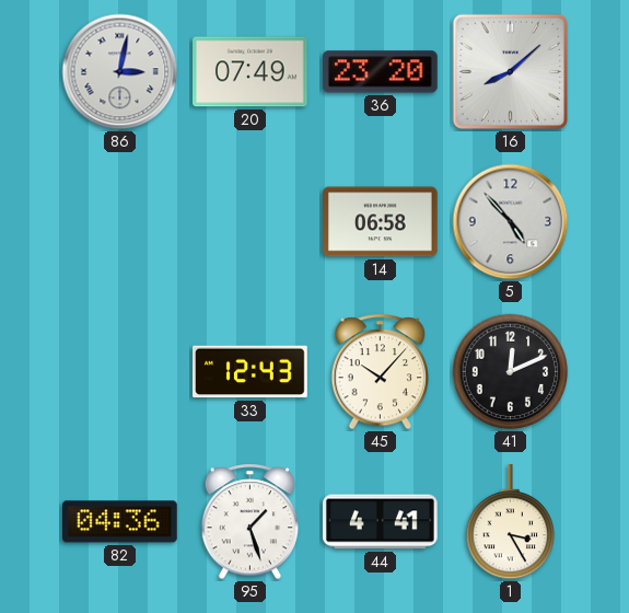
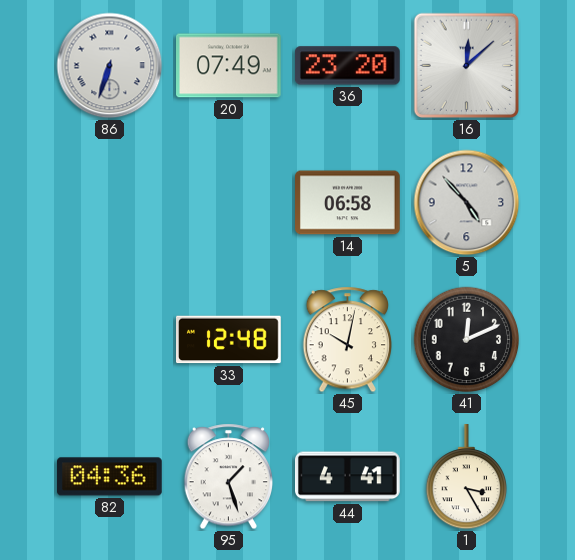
86: 3:02 -> 6:33
16: 8:08 -> 12:08
33: 12:43 -> 12:48
45: 10:07 -> 10:02
